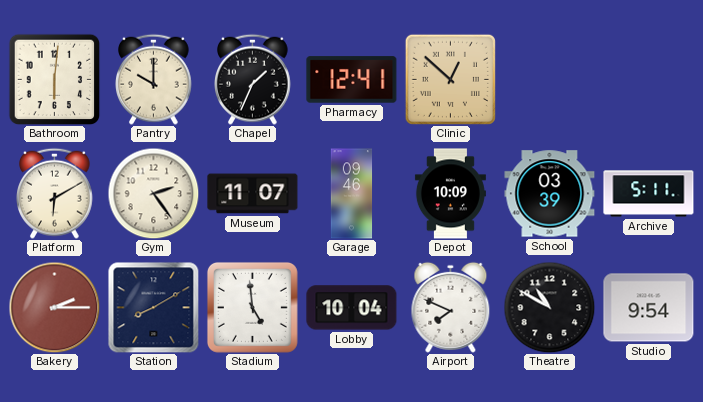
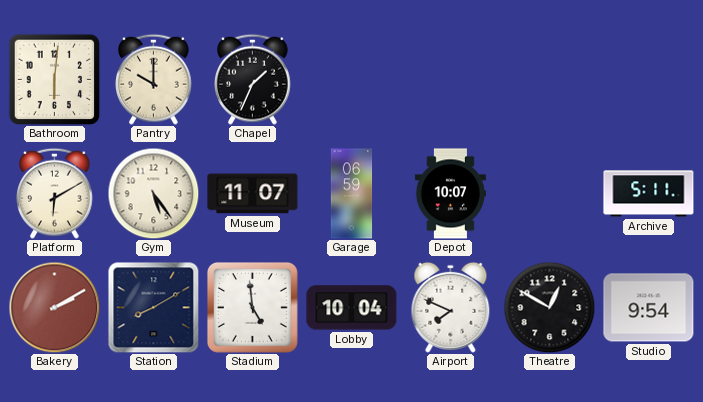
Pharmacy: 12:41 -> none
Clinic: 12:52 -> none
Gym: 2:24 -> 5:24
Garage: 09:46 -> 06:59
Depot: 10:09 -> 10:07
School: 03:39 -> none
Bakery: 2:15 -> 2:10
Theatre: 10:50 -> 12:50
